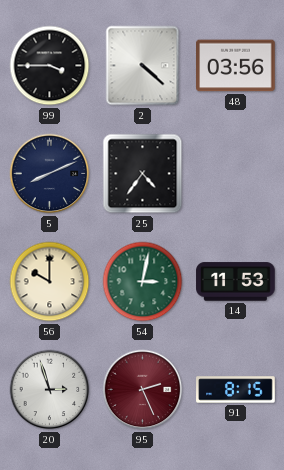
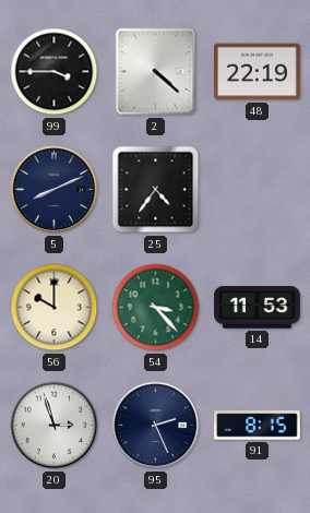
48: 03:56 -> 22:19
54: 3:02 -> 3:23
95 dial: burgundy -> navy
